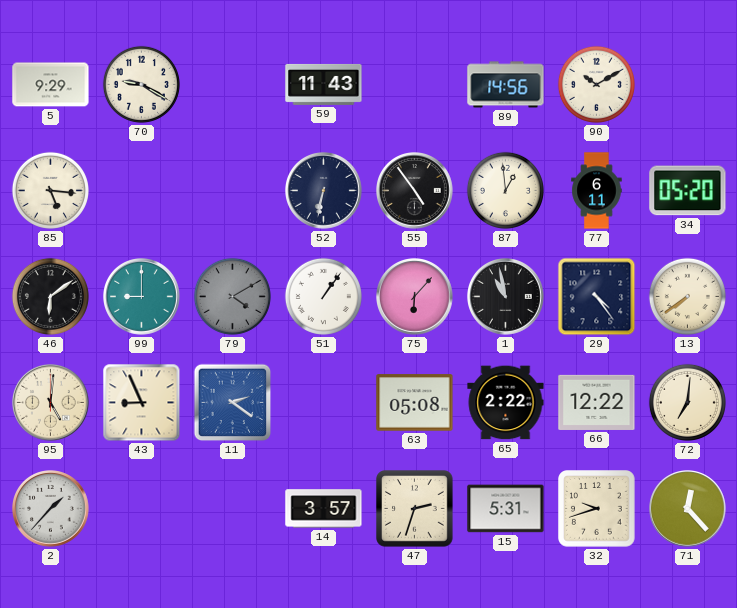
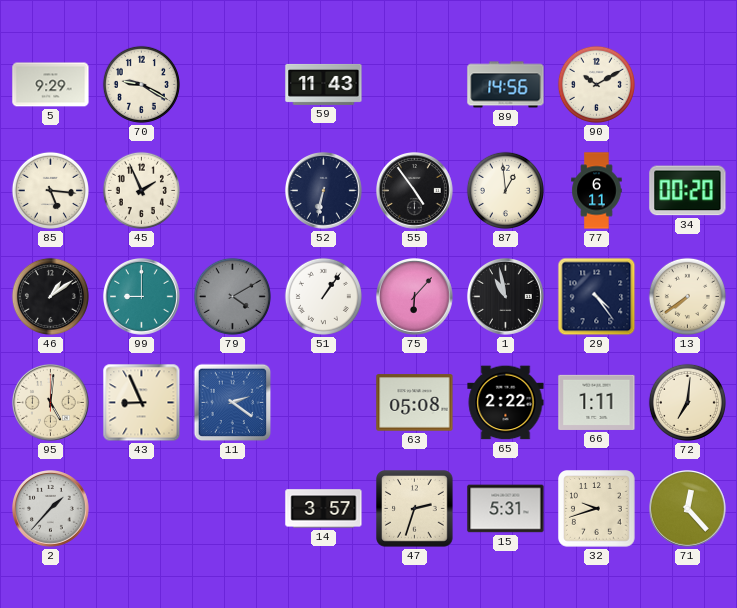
45: none -> 1:56
34: 05:20 -> 00:20
46: 6:09 -> 1:09
66: 12:22 -> 1:11
